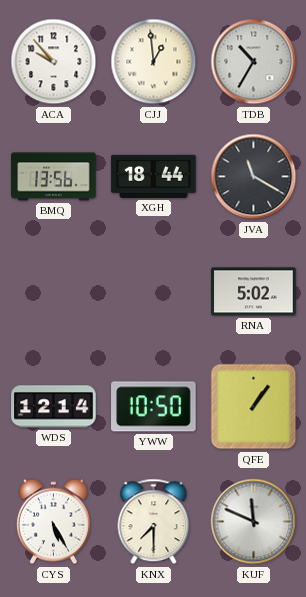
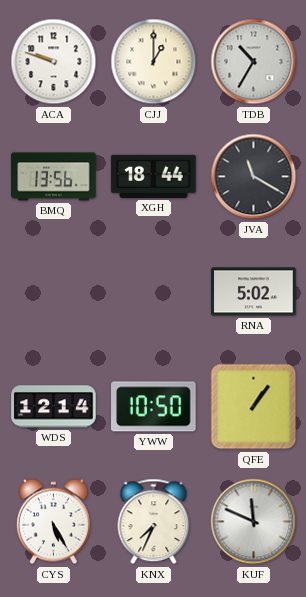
ACA: 9:53 -> 9:48
CJJ: 12:59 -> 1:00
KNX: 7:30 -> 7:34
